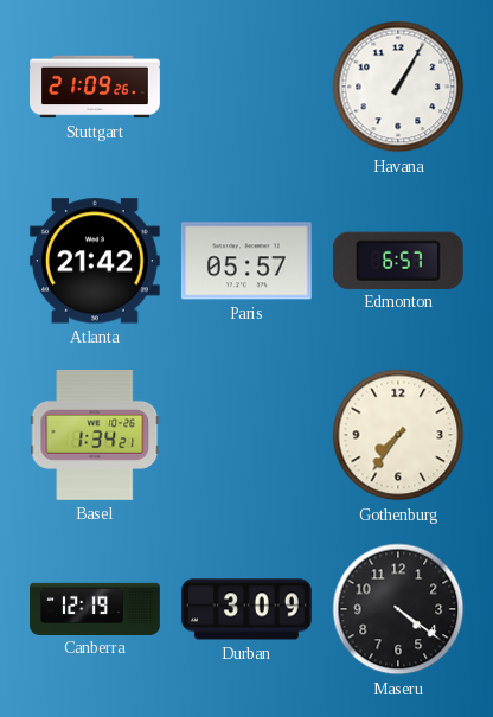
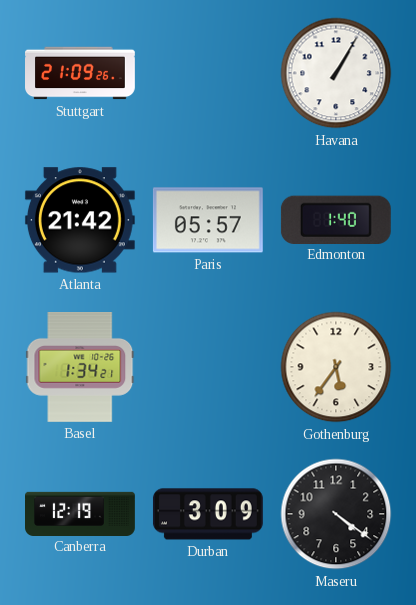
Edmonton: 6:57 -> 1:40
Gothenburg: 7:36 -> 5:36
